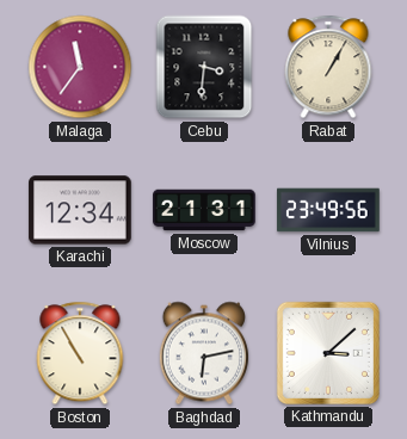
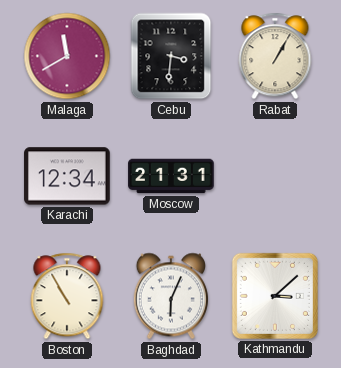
Malaga: 11:36 -> 11:40
Vilnius: 23:49 -> none
Baghdad: 6:13 -> 6:04
